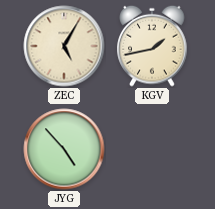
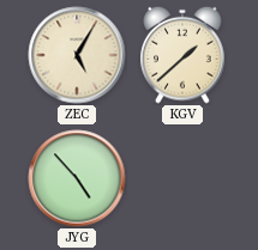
KGV: 1:43 -> 1:38
